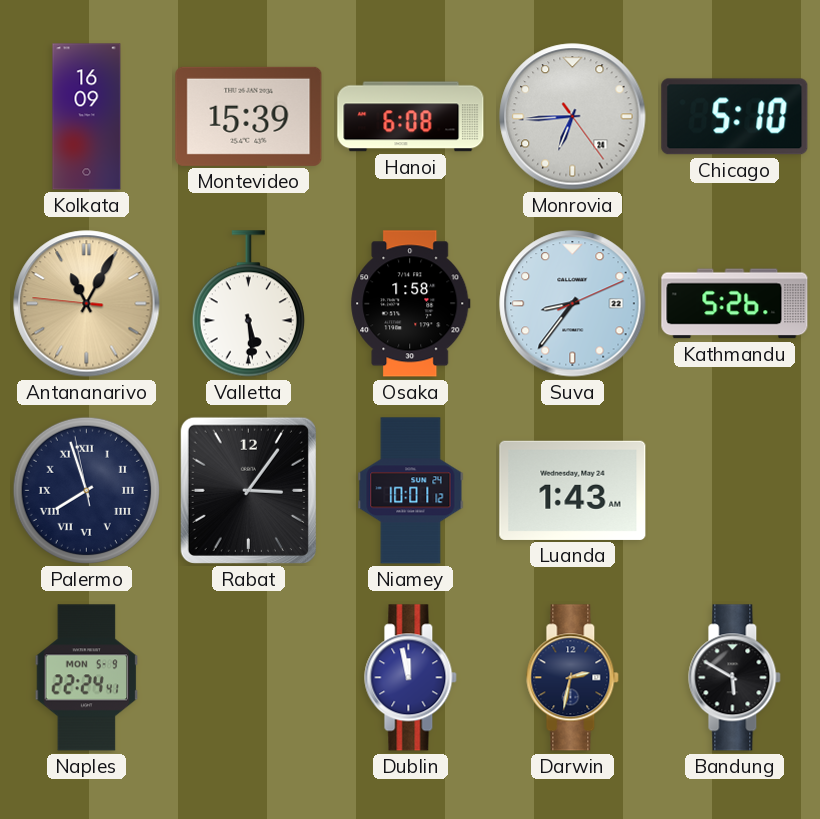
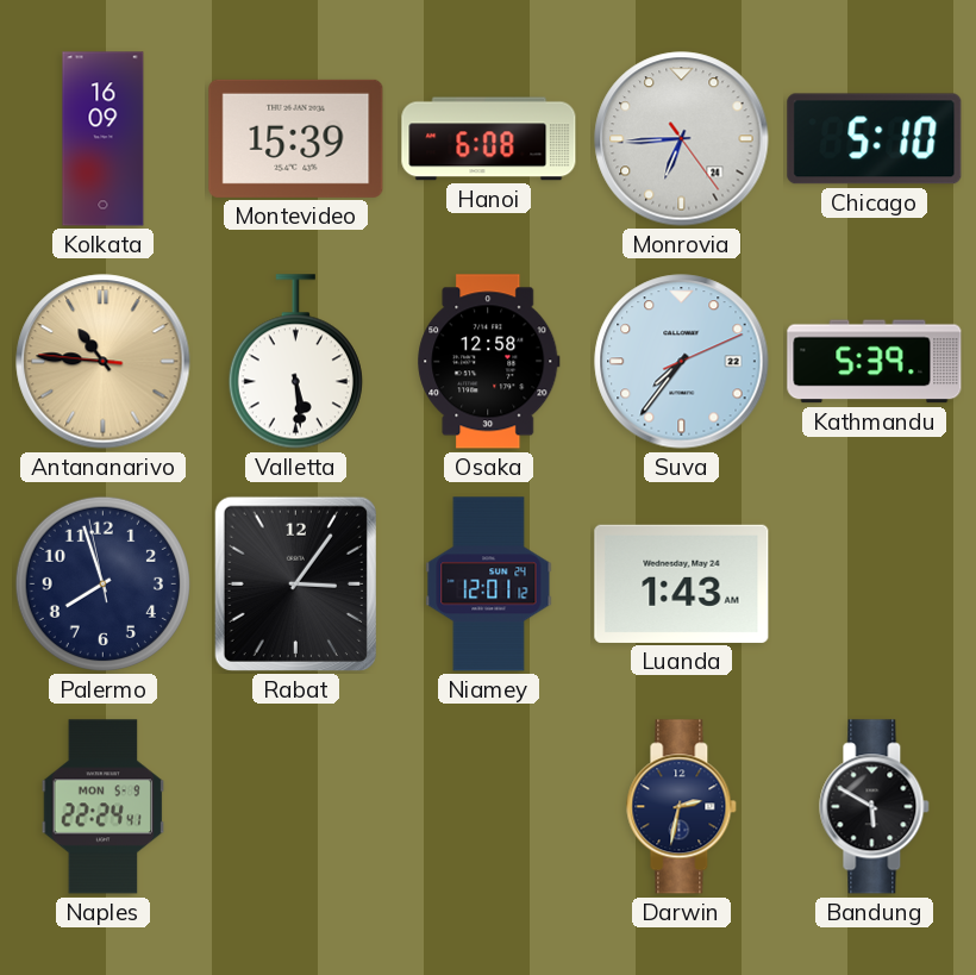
Antananarivo: 11:04 -> 10:45
Osaka: 1:58 -> 12:58
Suva: 8:36 -> 7:36
Kathmandu: 5:26 -> 5:39
Palermo numerals: Roman -> Arabic
Niamey: 10:01 -> 12:01
Dublin: 11:58 -> none
